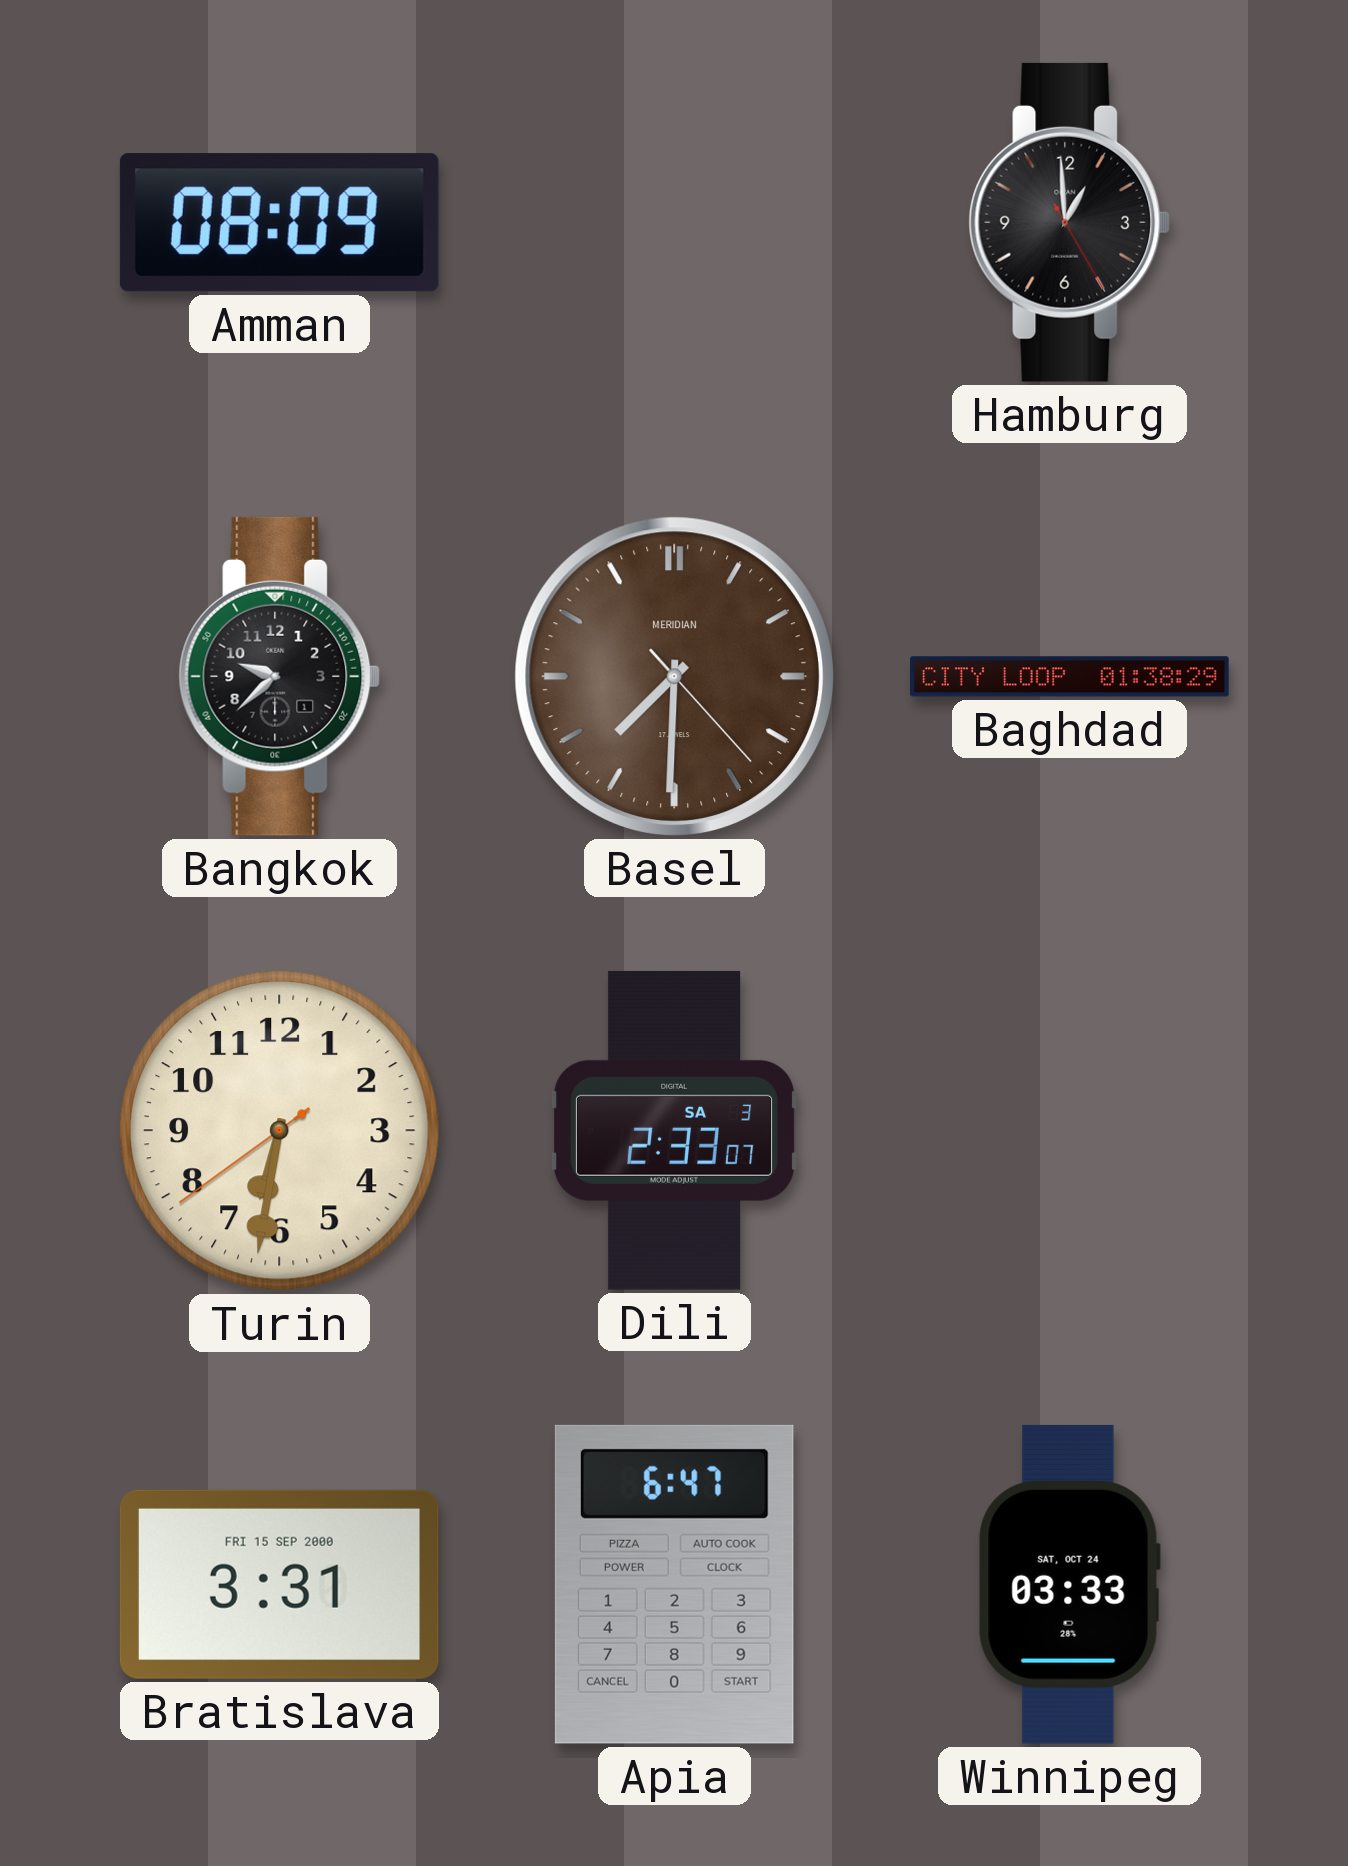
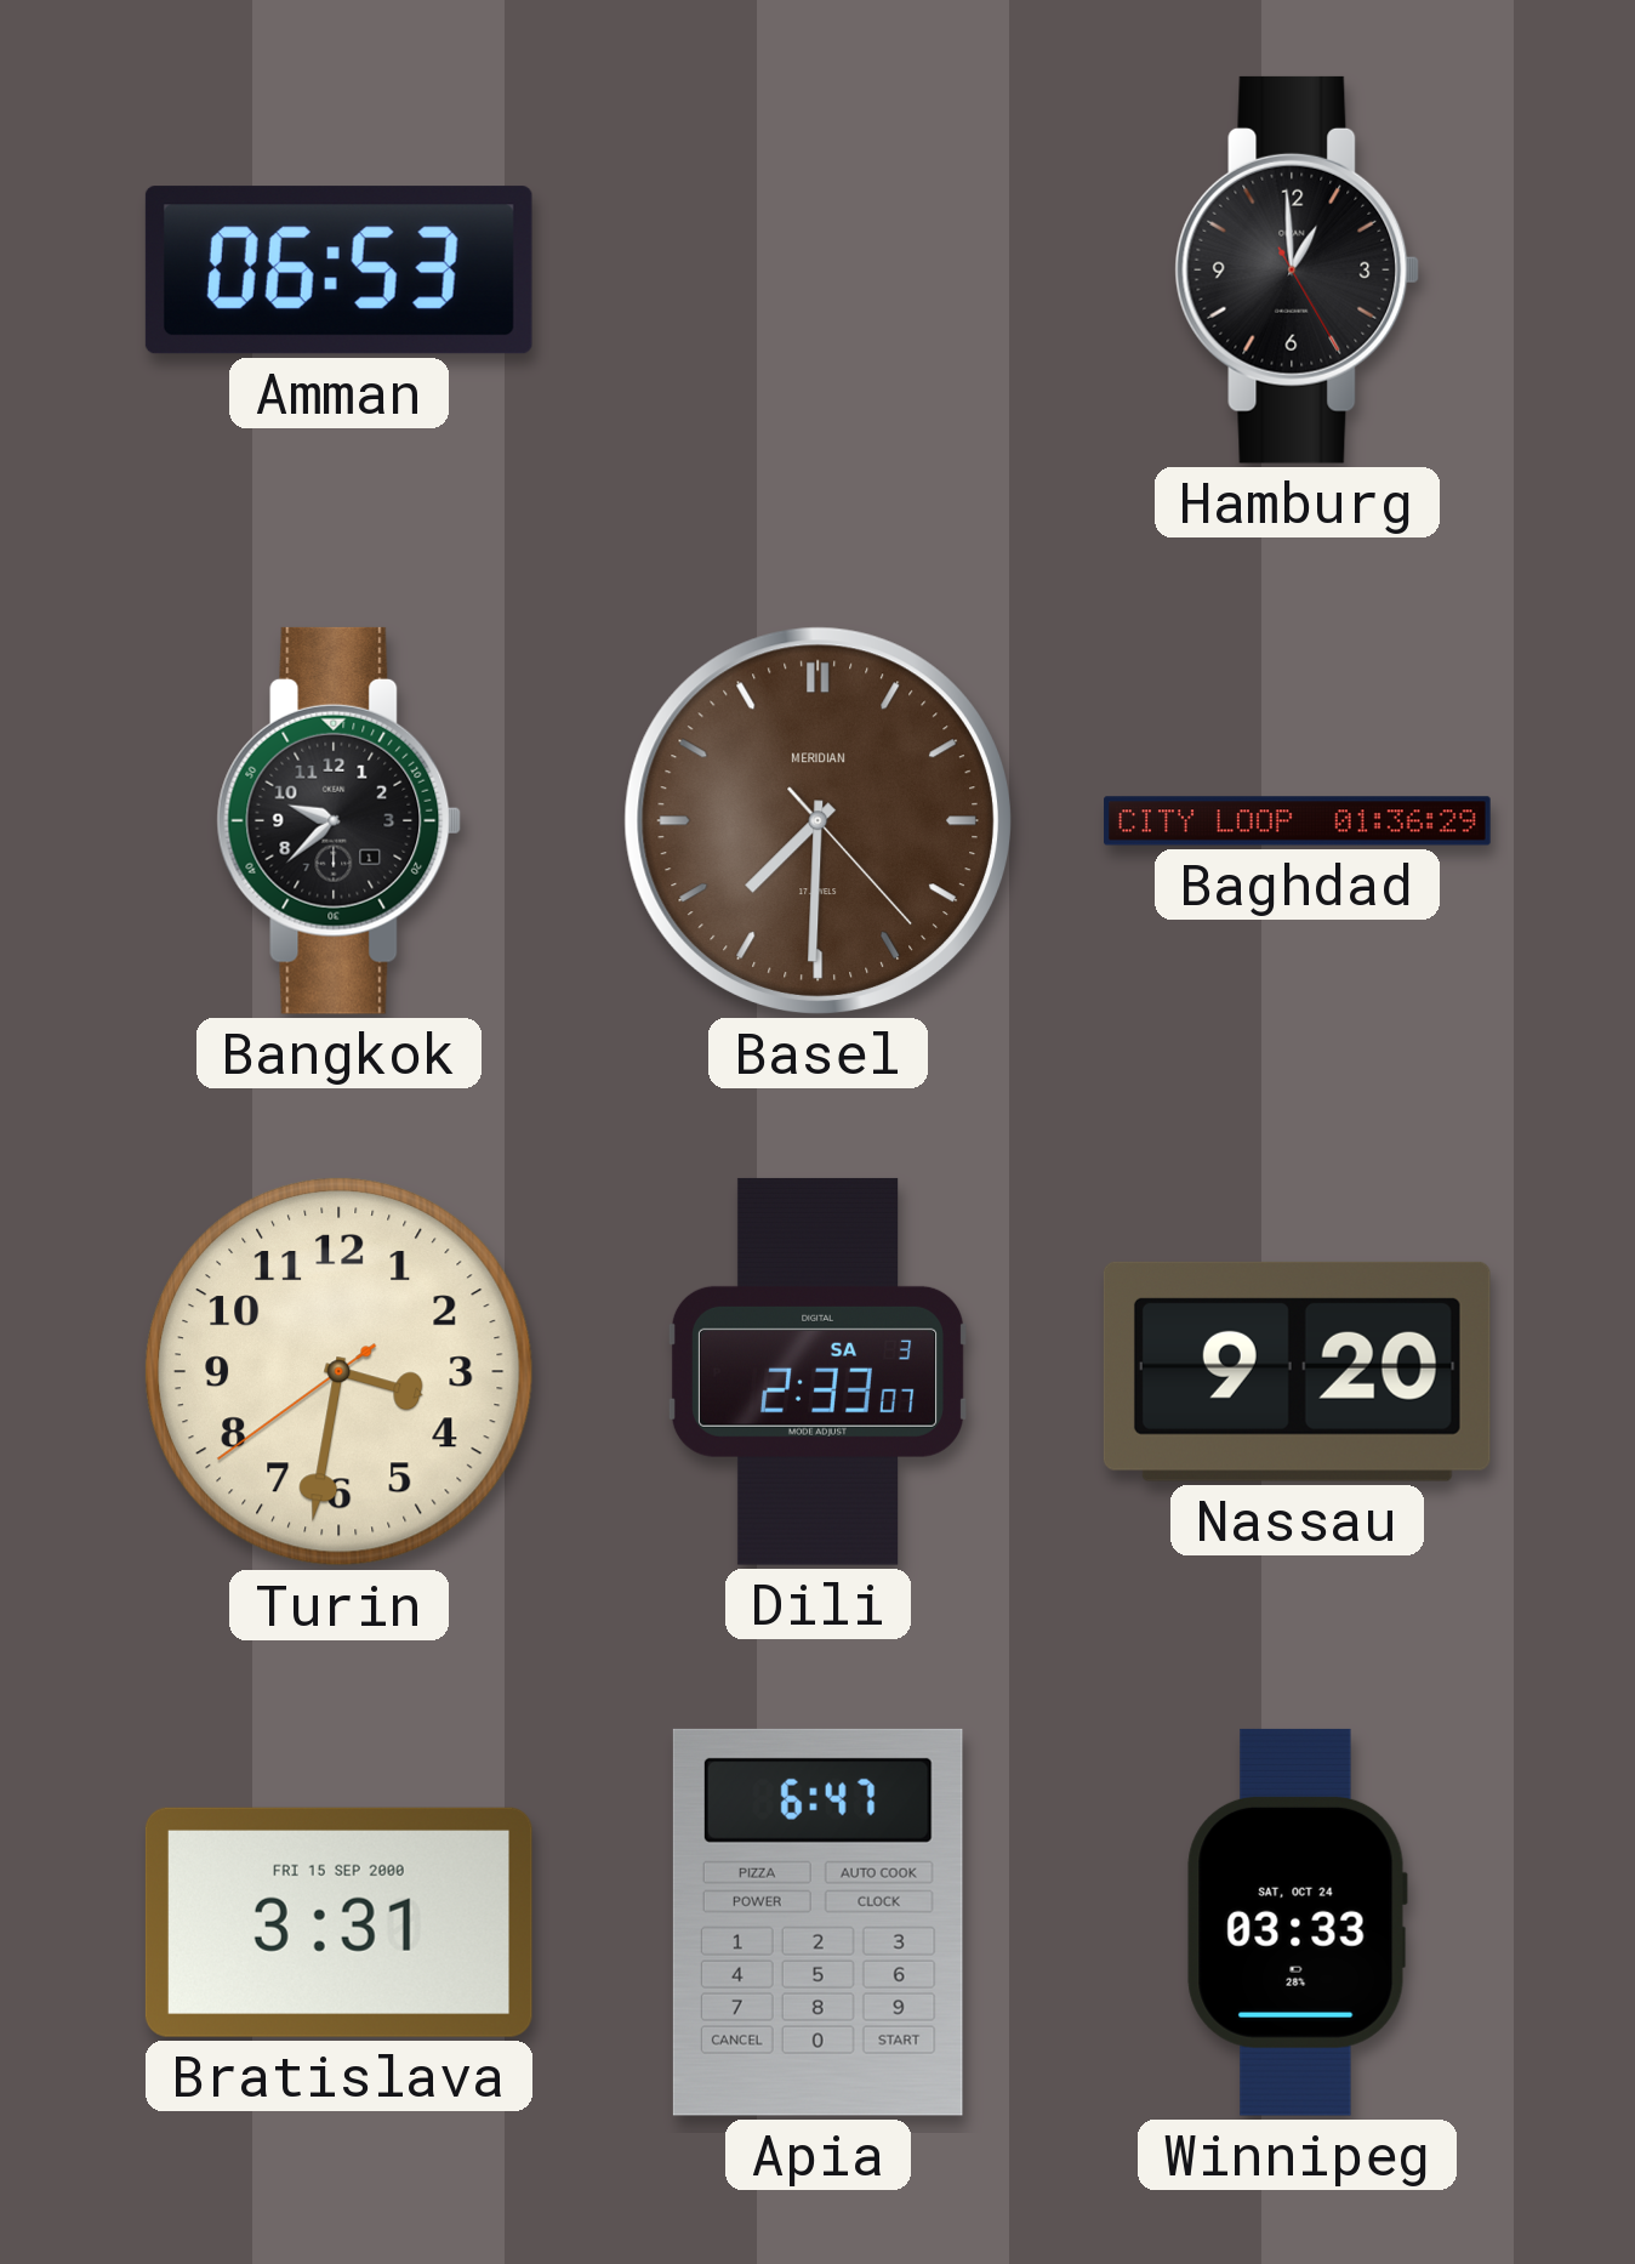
Amman: 08:09 -> 06:53
Baghdad: 01:38 -> 01:36
Turin: 6:31 -> 3:31
Nassau: none -> 9:20
